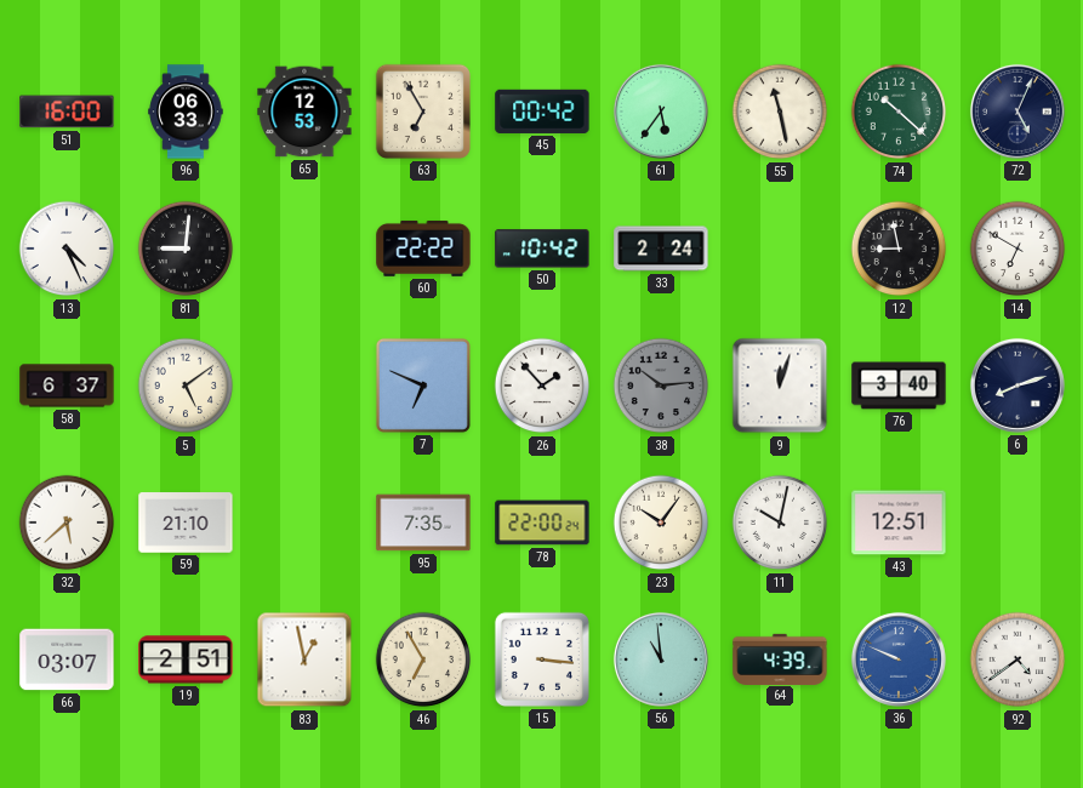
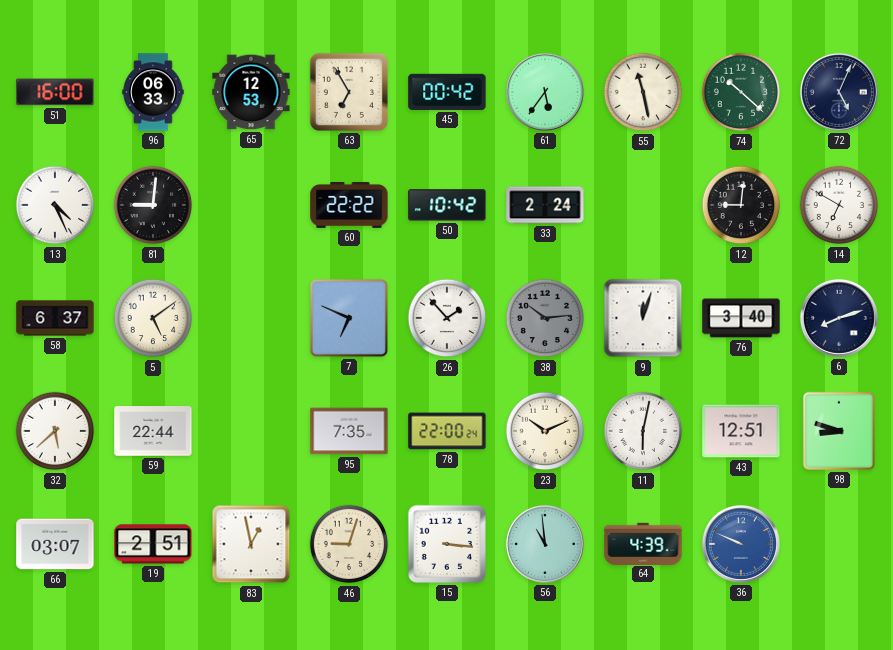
12: 8:58 -> 9:01
59: 21:10 -> 22:44
23: 10:06 -> 10:11
11: 10:02 -> 6:02
98: none -> 8:48
46: 6:55 -> 9:03
92: 4:39 -> none
